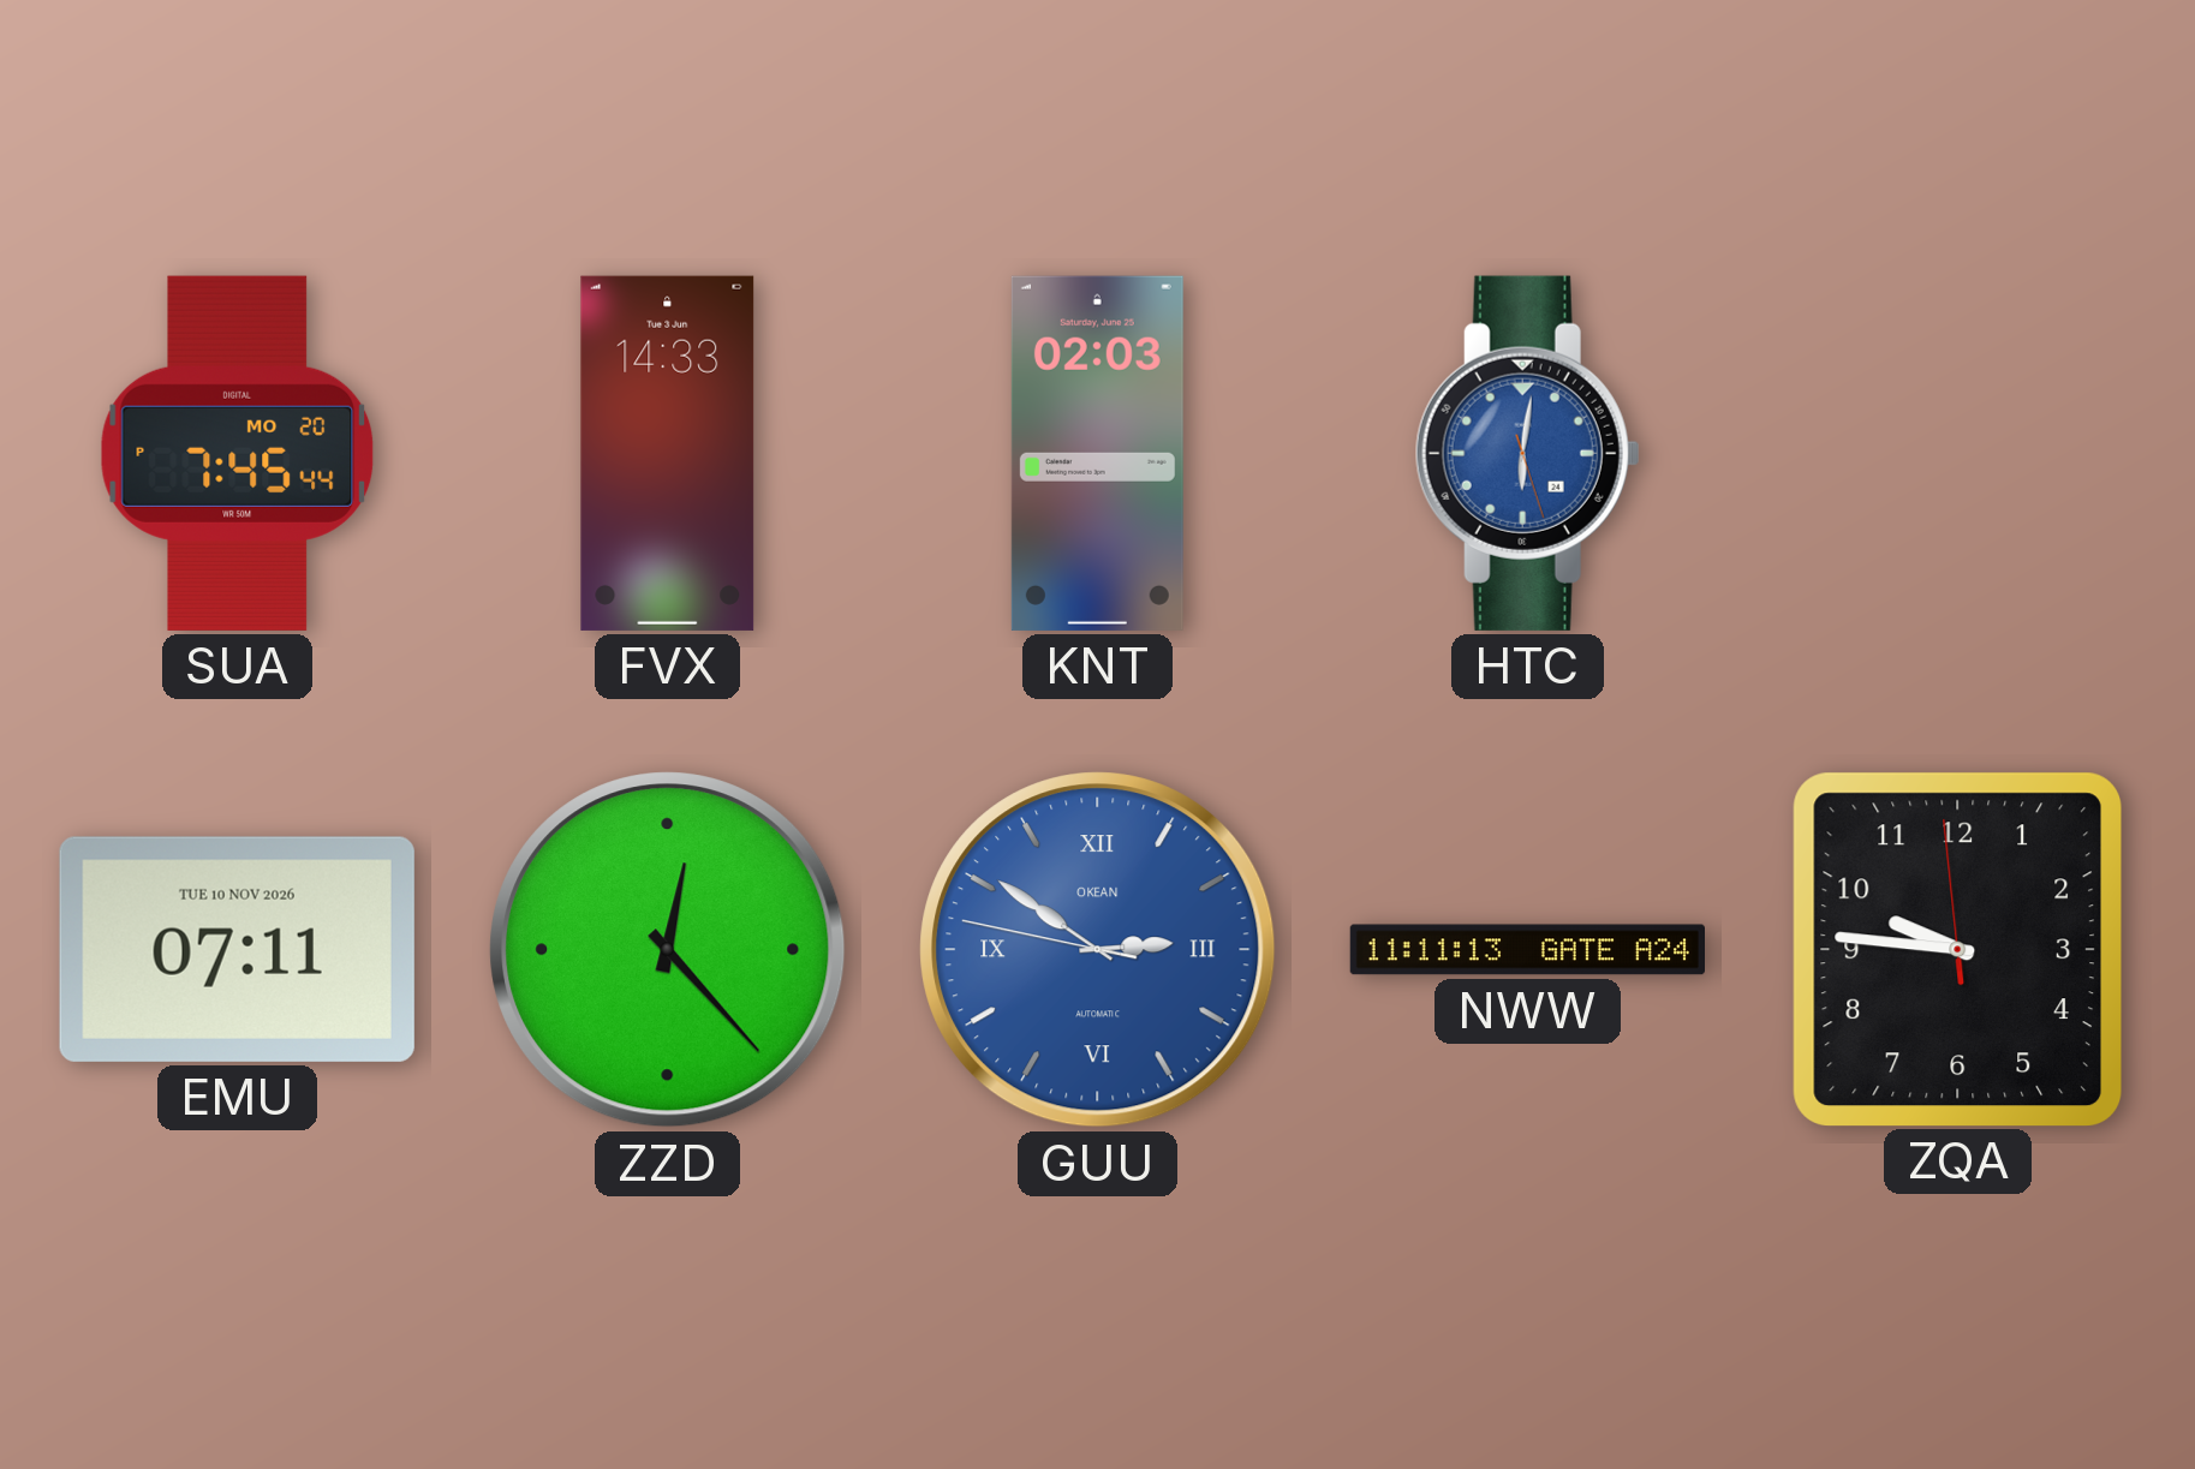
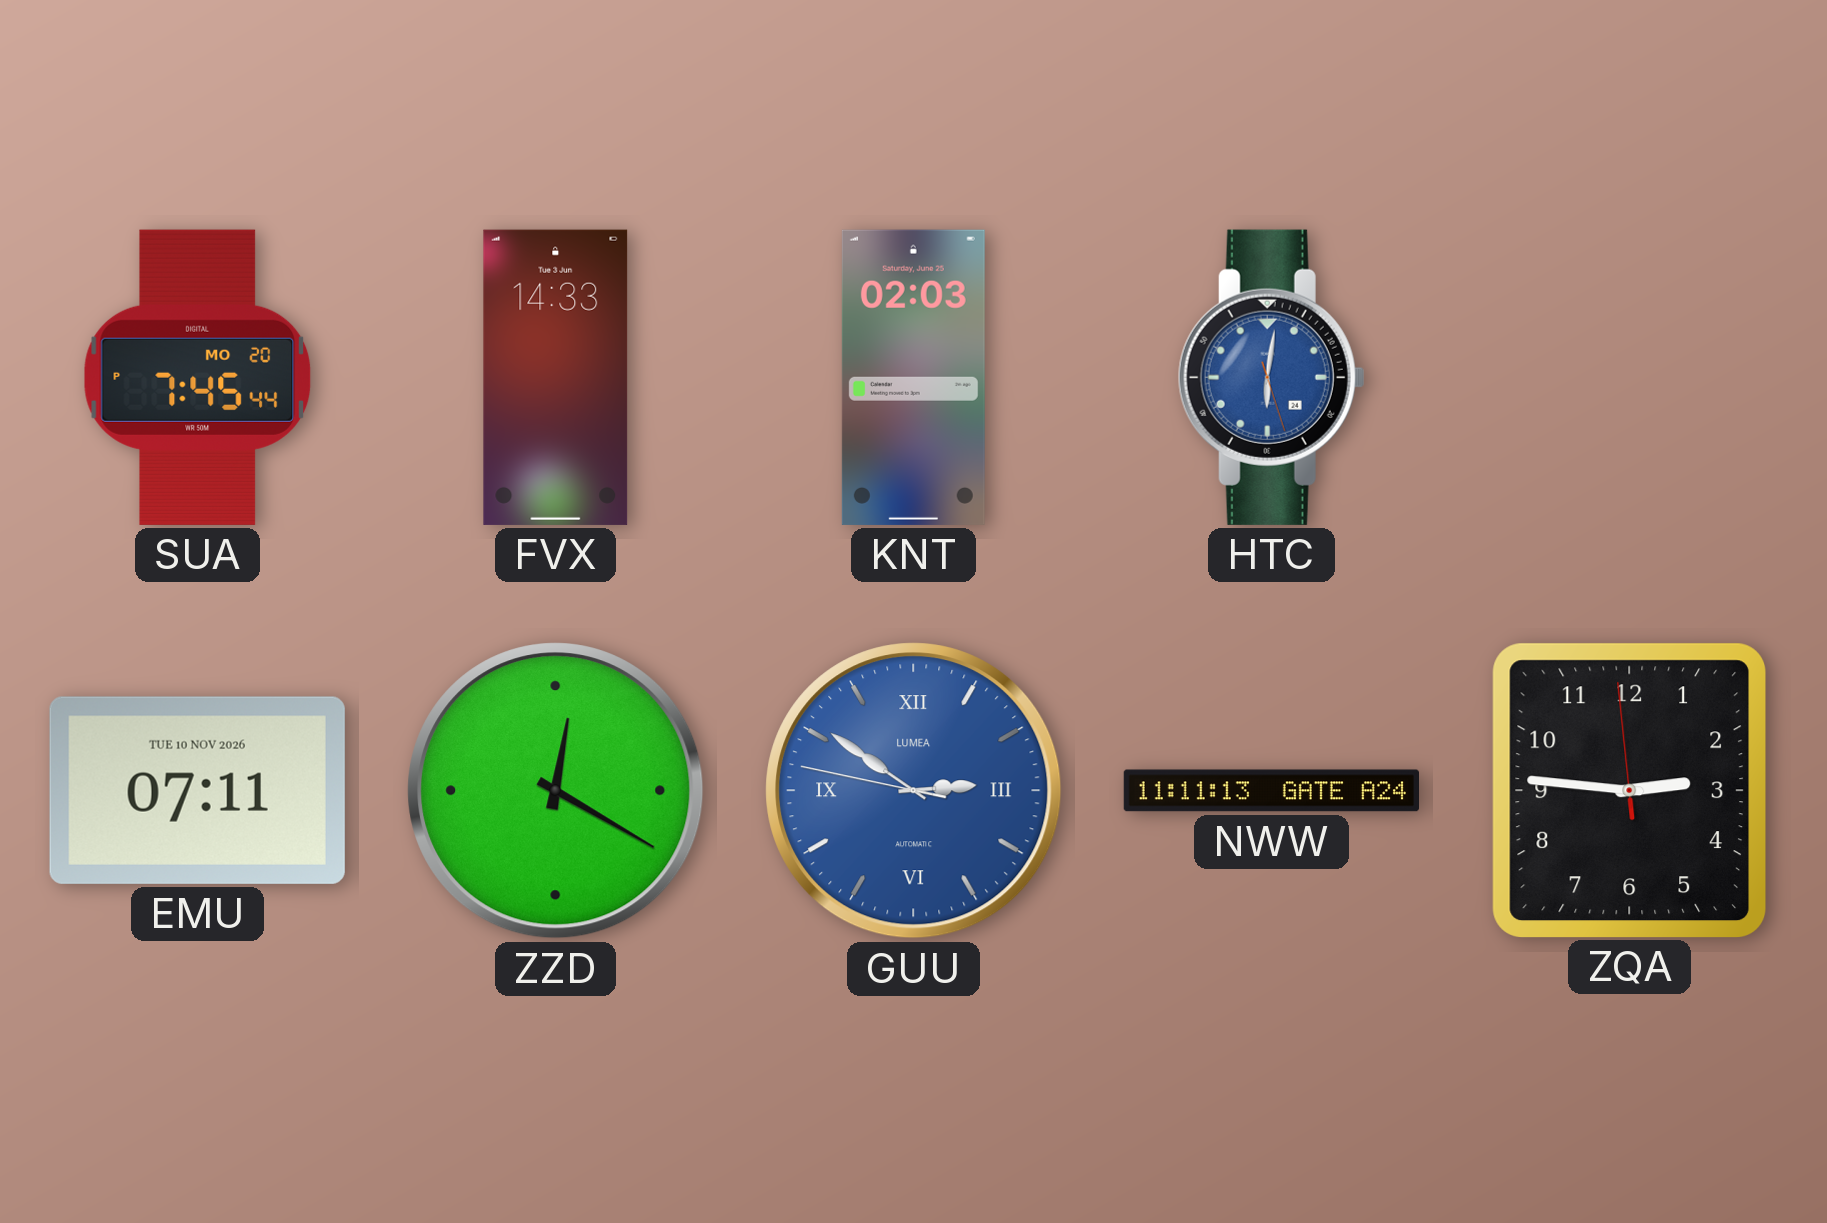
ZZD: 12:23 -> 12:20
GUU brand: OKEAN -> LUMEA
ZQA: 9:45 -> 2:45
